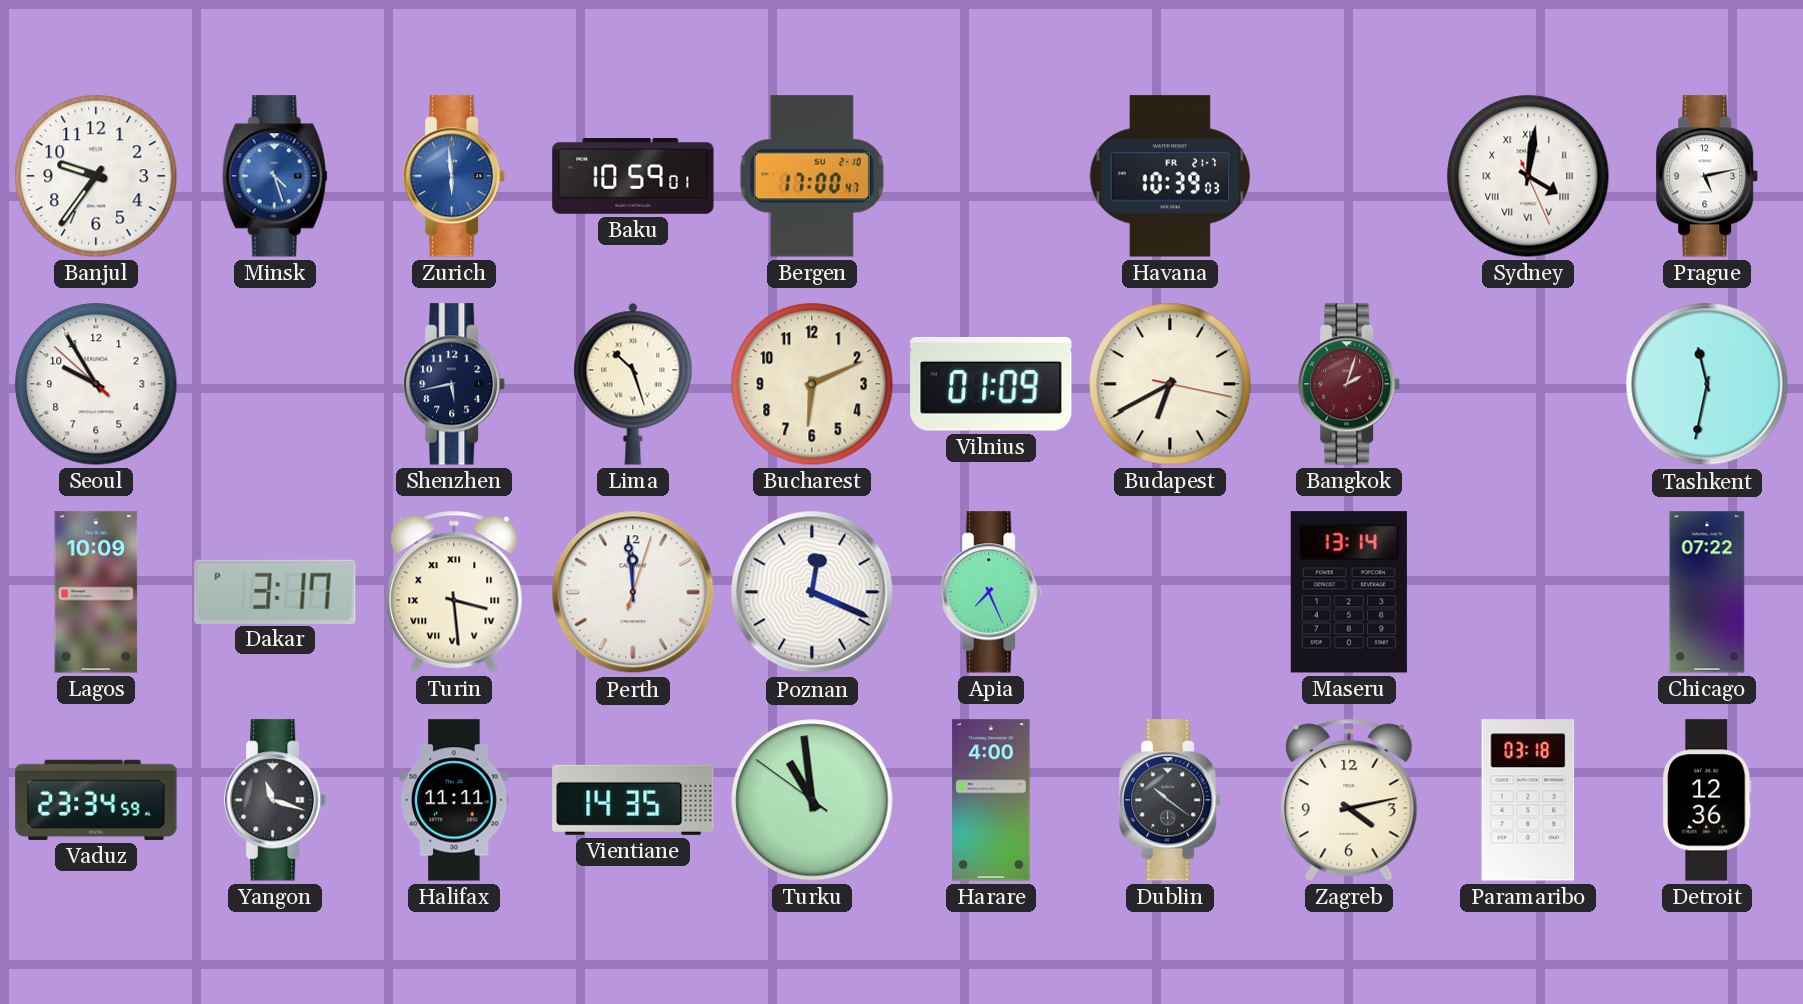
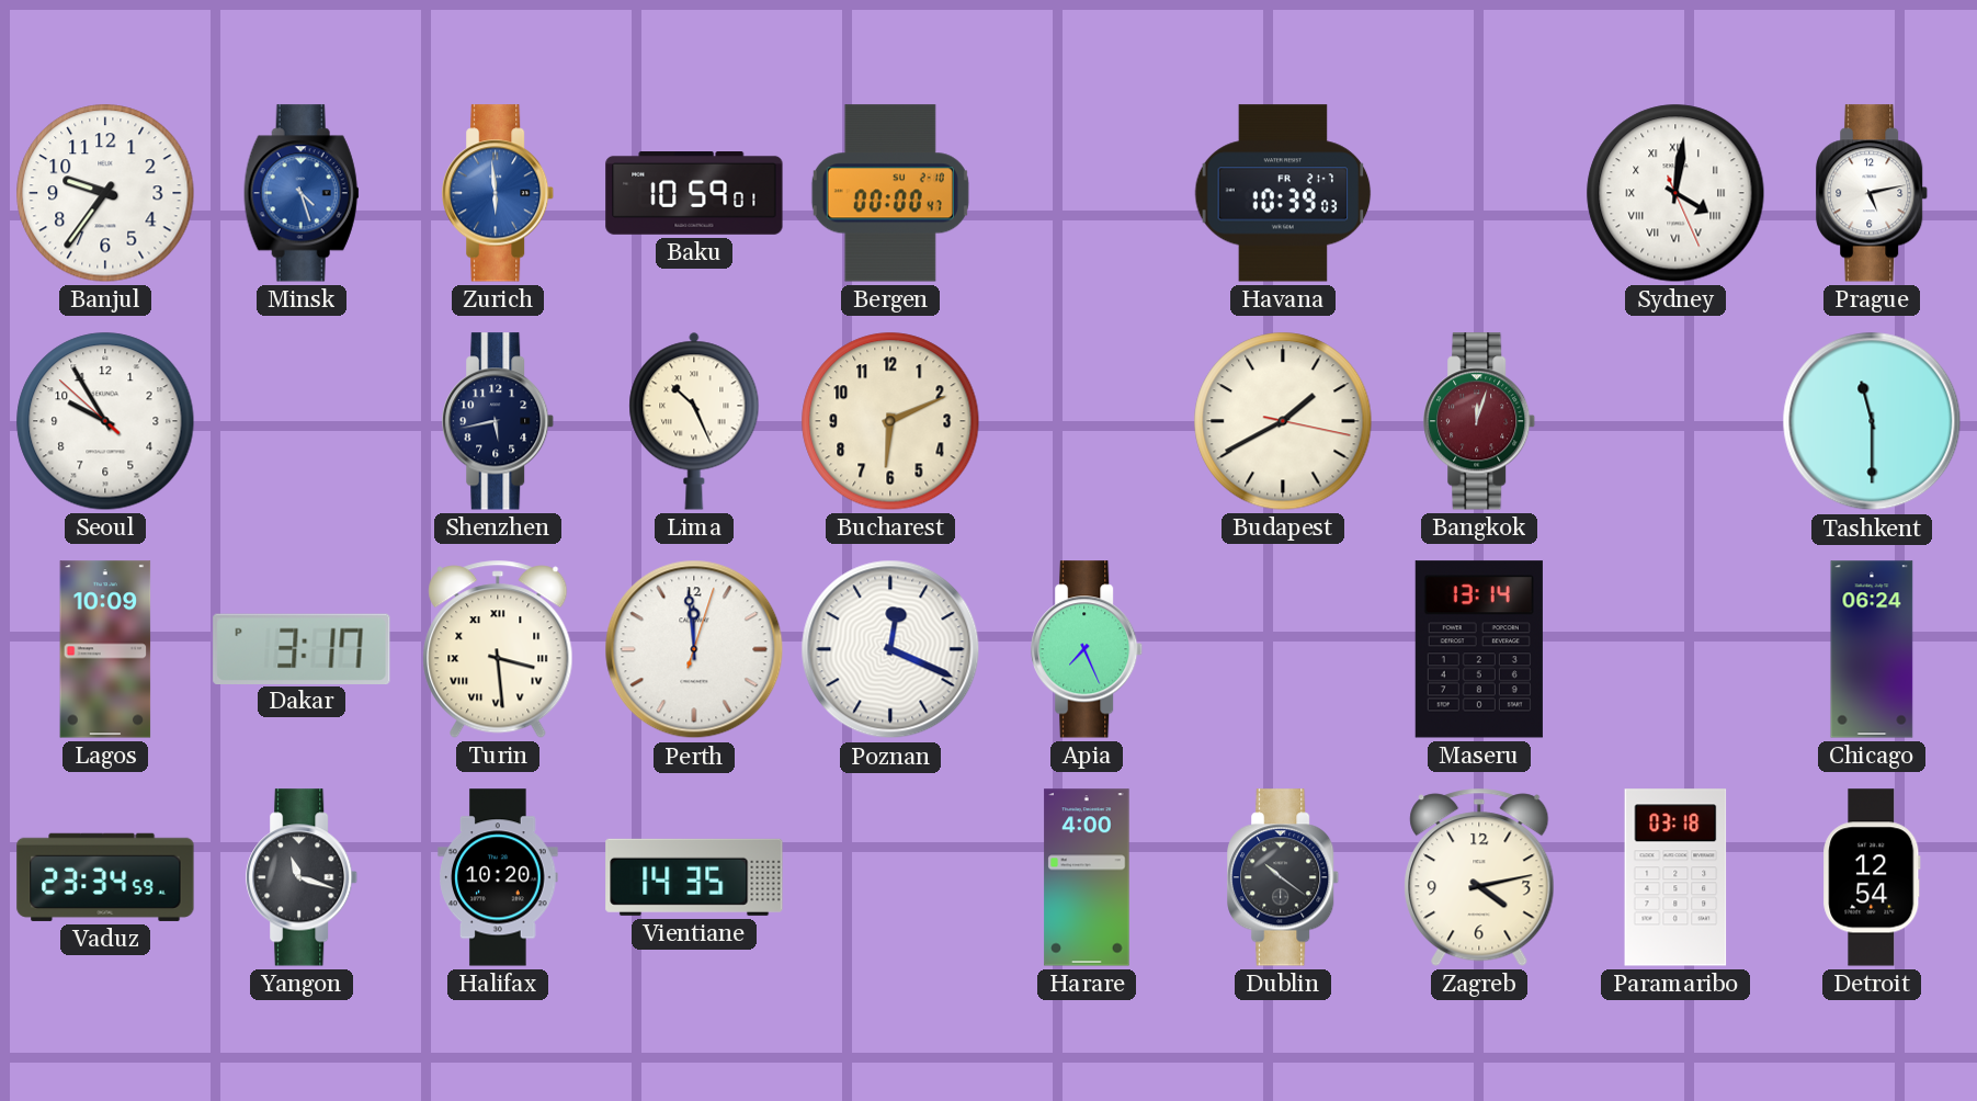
Bergen: 17:00 -> 00:00
Lima: 10:27 -> 10:26
Vilnius: 01:09 -> none
Budapest: 6:40 -> 1:40
Bangkok: 2:03 -> 12:03
Tashkent: 11:32 -> 11:30
Chicago: 07:22 -> 06:24
Halifax: 11:11 -> 10:20
Turku: 10:58 -> none
Detroit: 12:36 -> 12:54
